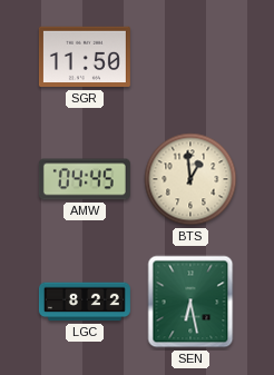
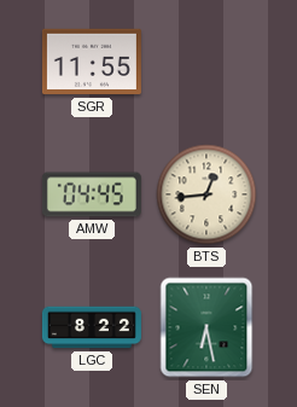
SGR: 11:50 -> 11:55
BTS: 12:59 -> 12:44
